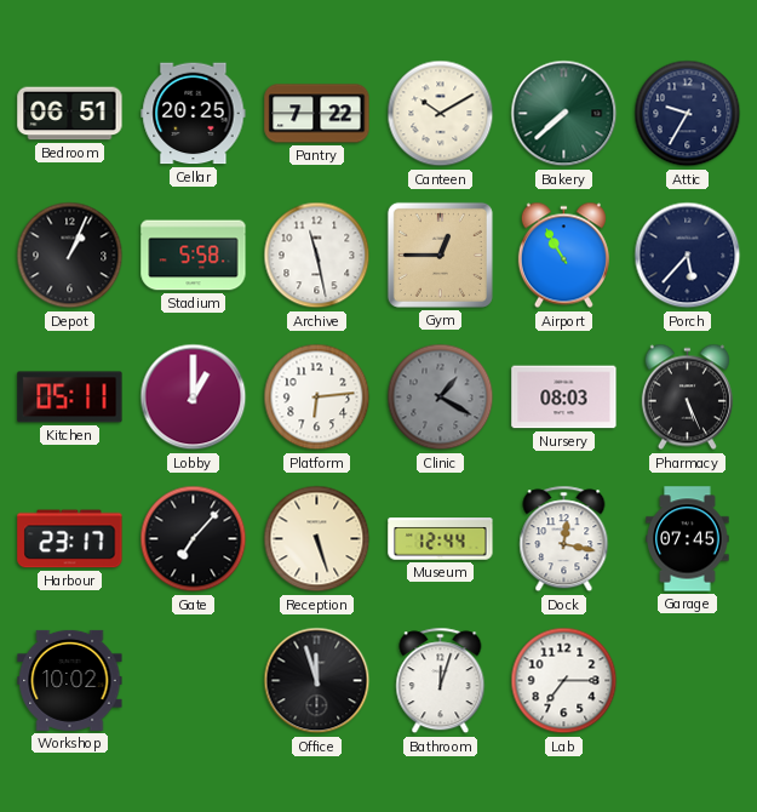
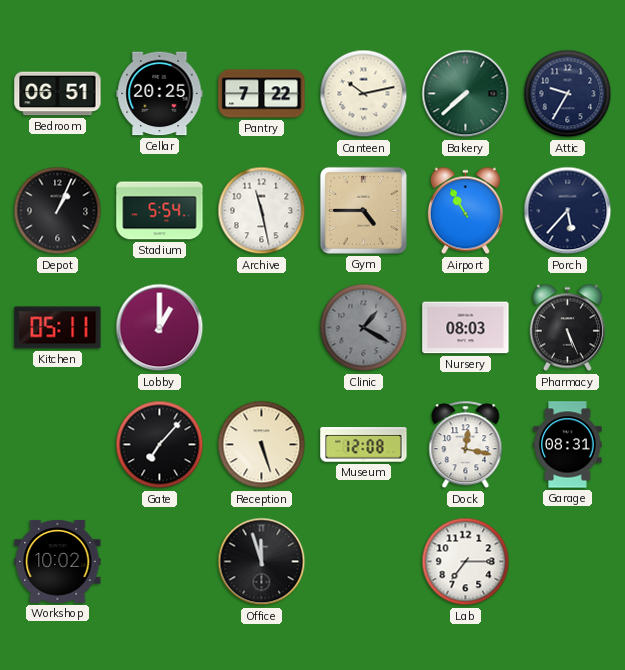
Canteen: 10:10 -> 10:13
Stadium: 5:58 -> 5:54
Gym: 12:45 -> 4:45
Platform: 6:14 -> none
Harbour: 23:17 -> none
Museum: 12:44 -> 12:08
Garage: 07:45 -> 08:31
Bathroom: 12:03 -> none
